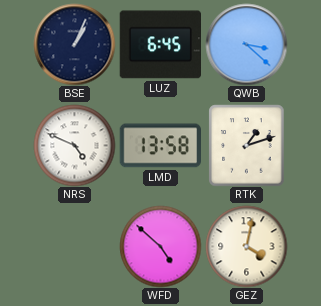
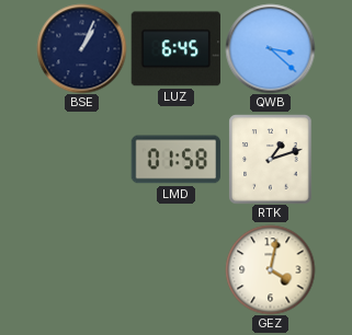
NRS: 4:49 -> none
LMD: 13:58 -> 01:58
WFD: 4:52 -> none
